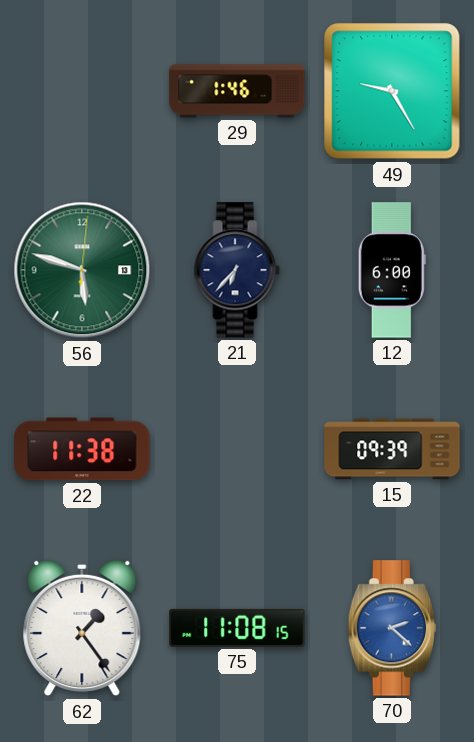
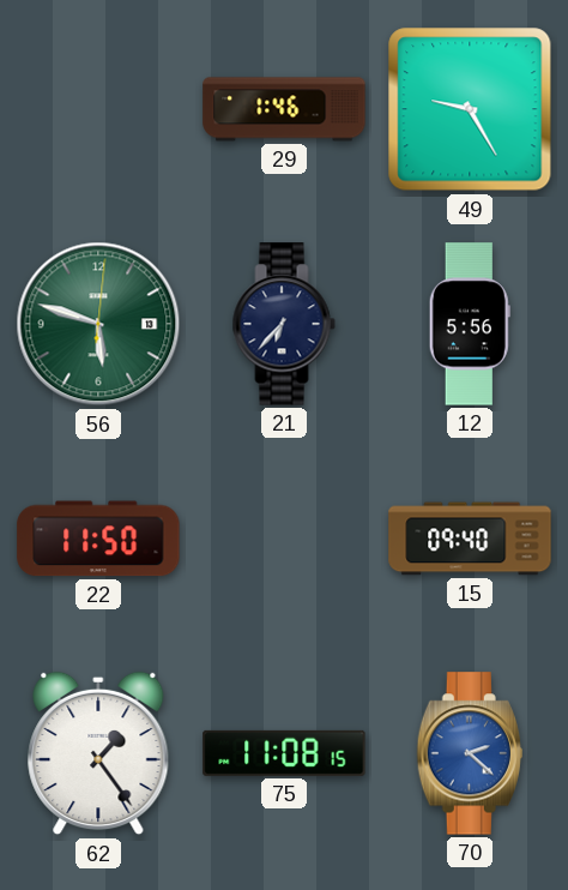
12: 6:00 -> 5:56
22: 11:38 -> 11:50
15: 09:39 -> 09:40
